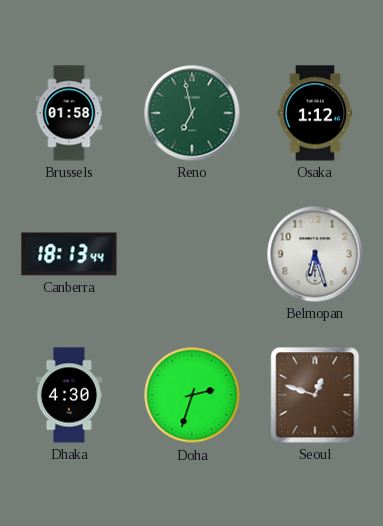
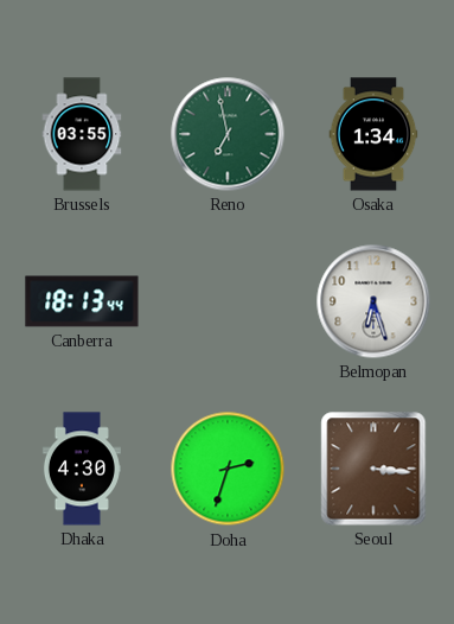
Brussels: 01:58 -> 03:55
Osaka: 1:12 -> 1:34
Seoul: 12:48 -> 3:16
